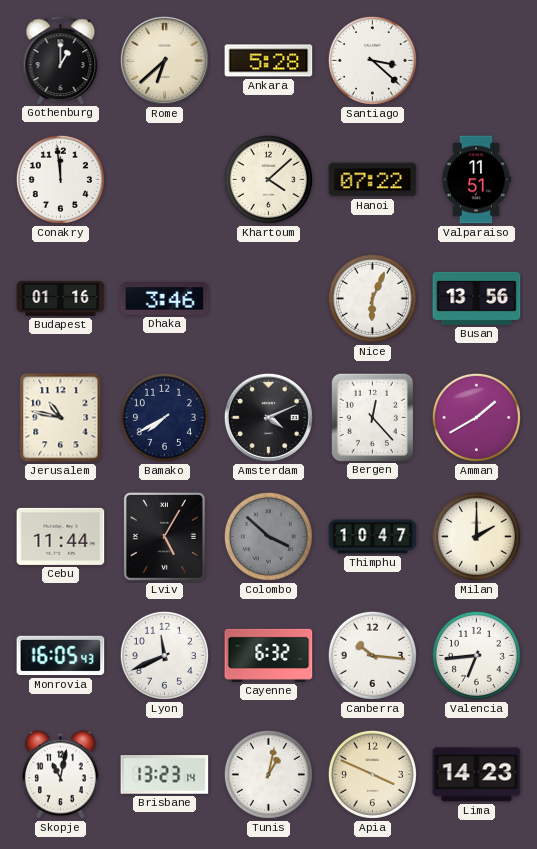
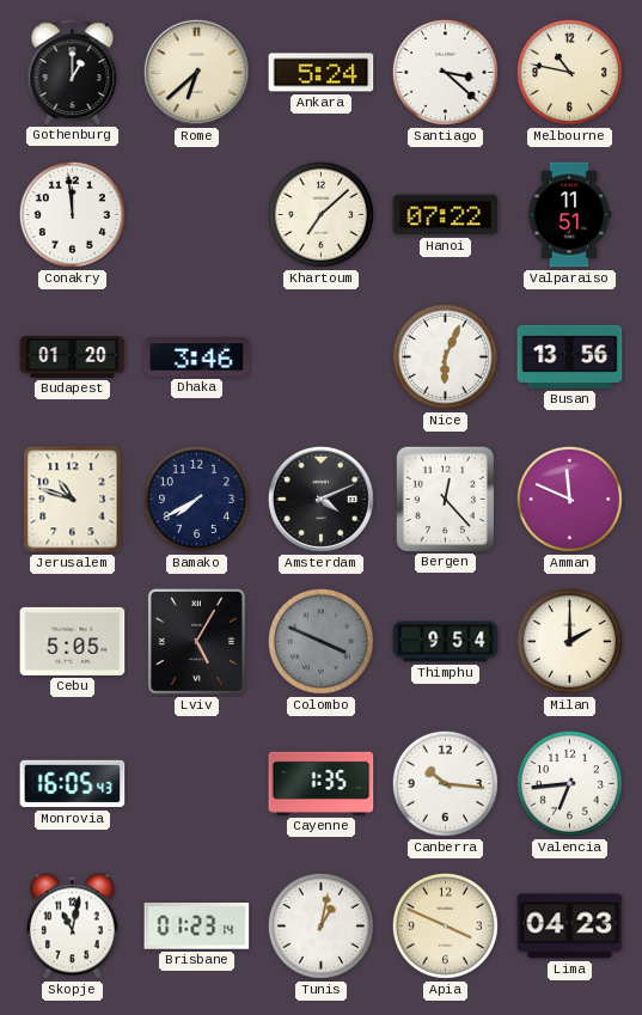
Ankara: 5:28 -> 5:24
Melbourne: none -> 10:47
Khartoum: 4:08 -> 7:08
Budapest: 01:16 -> 01:20
Jerusalem: 10:47 -> 10:48
Amman: 1:40 -> 11:49
Cebu: 11:44 -> 5:05
Colombo: 3:52 -> 3:49
Thimphu: 10:47 -> 9:54
Lyon: 11:41 -> none
Cayenne: 6:32 -> 1:35
Brisbane: 13:23 -> 01:23
Lima: 14:23 -> 04:23
